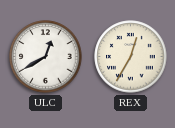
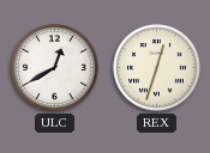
REX: 12:35 -> 12:33
